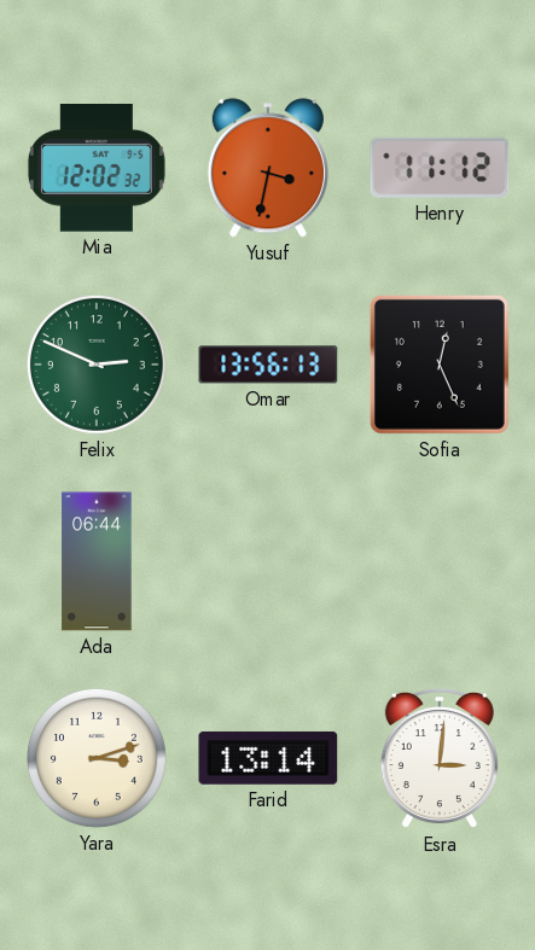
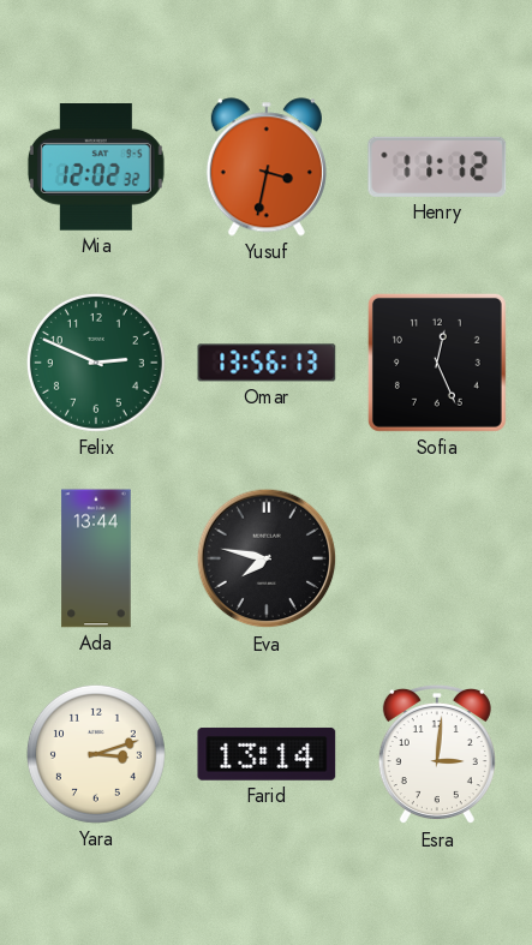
Ada: 06:44 -> 13:44
Eva: none -> 7:47
